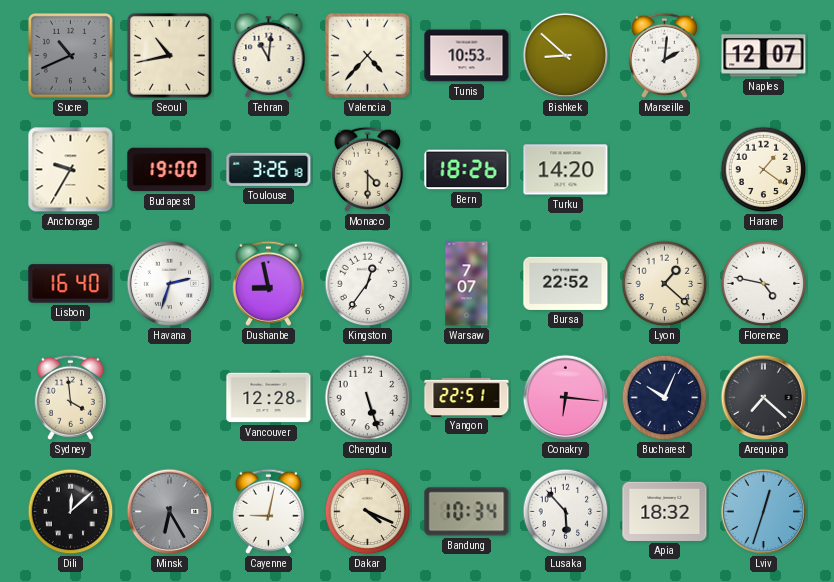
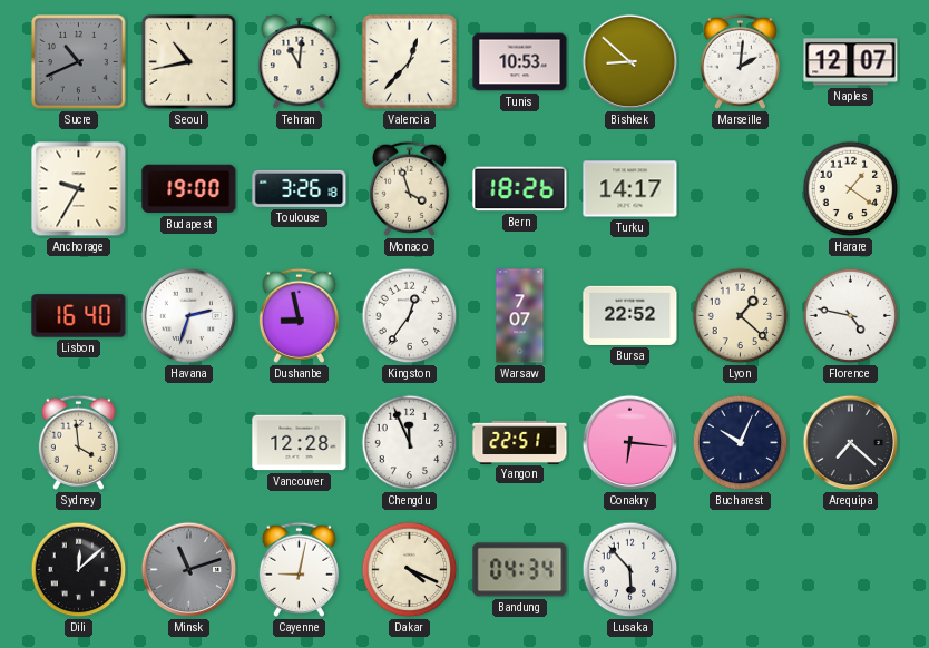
Valencia: 4:37 -> 12:37
Monaco: 4:30 -> 3:57
Turku: 14:20 -> 14:17
Chengdu: 5:27 -> 11:56
Minsk: 6:25 -> 11:12
Bandung: 10:34 -> 04:34
Apia: 18:32 -> none
Lviv: 12:33 -> none
